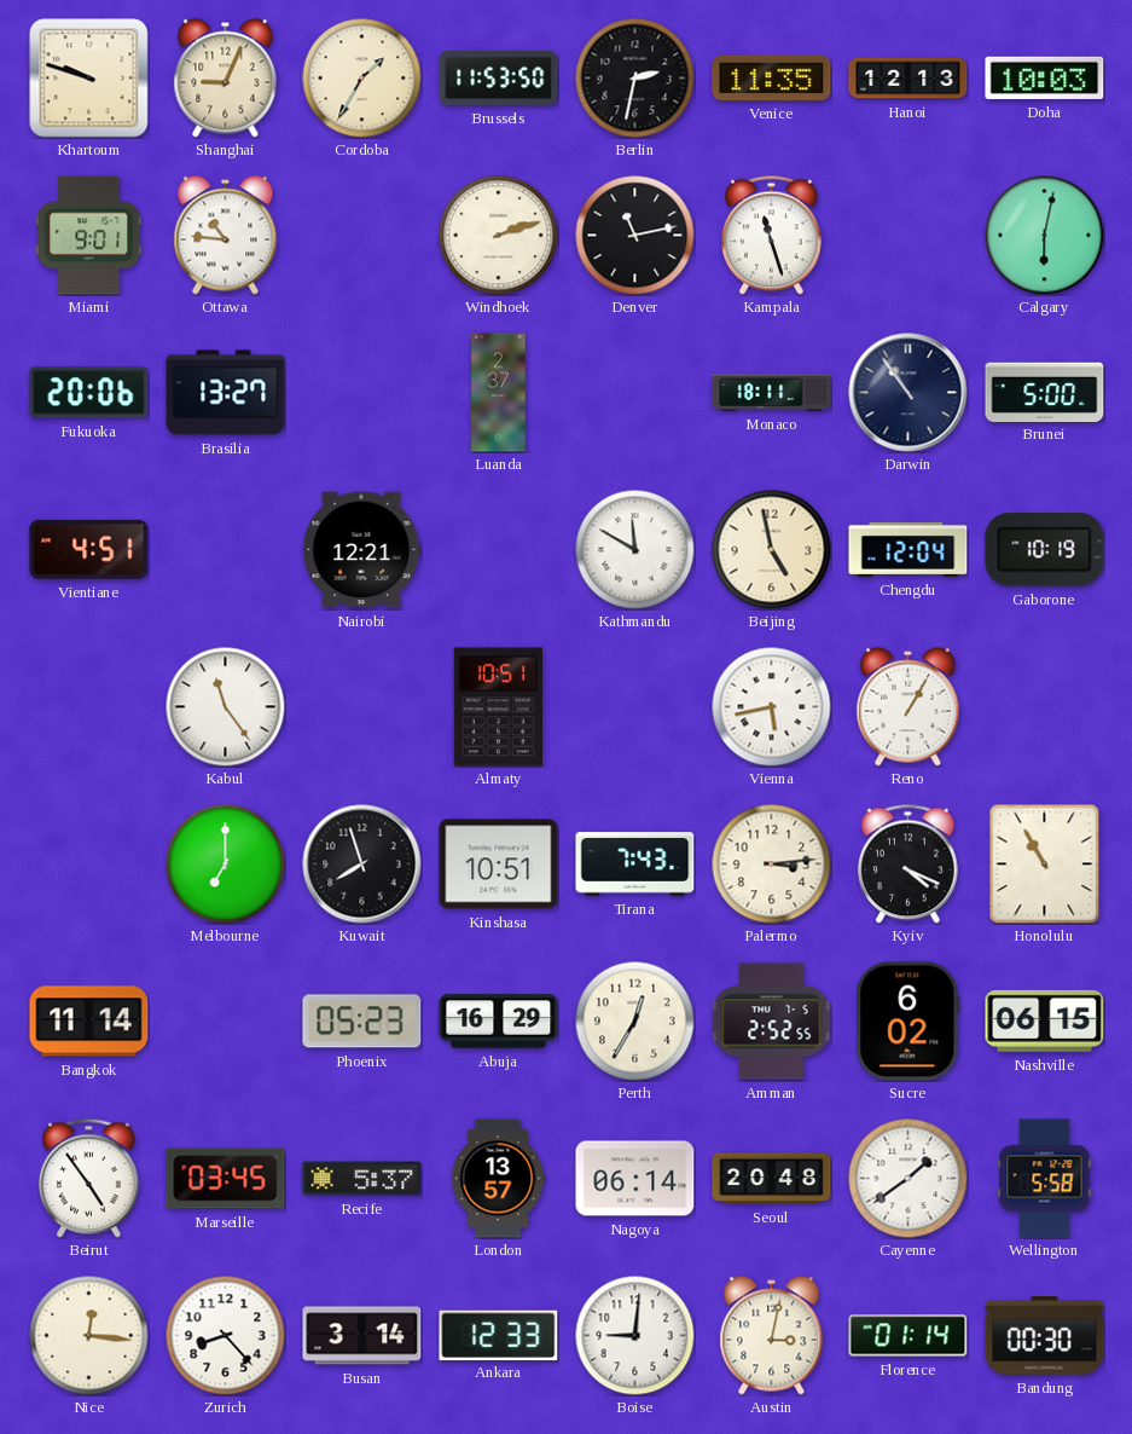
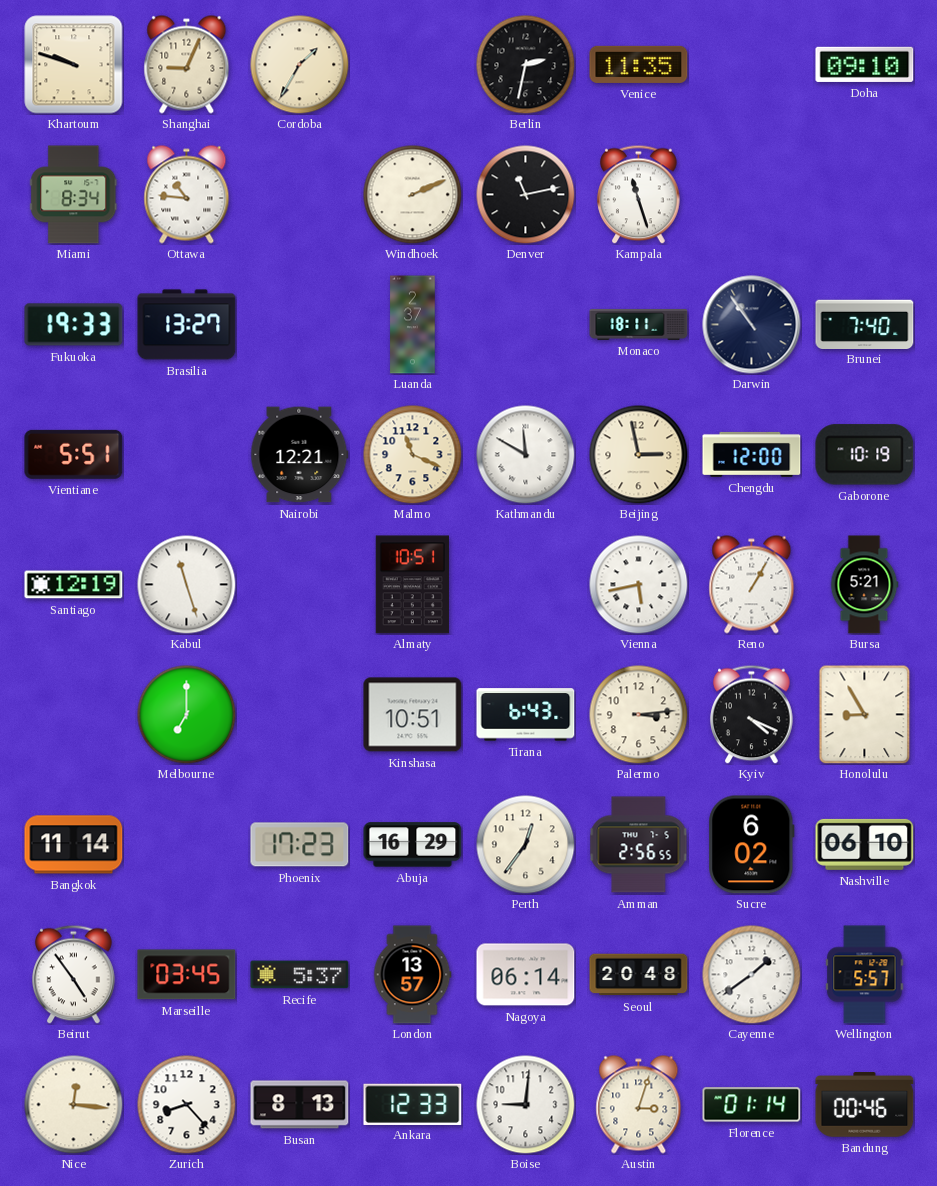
Brussels: 11:53 -> none
Hanoi: 12:13 -> none
Doha: 10:03 -> 09:10
Miami: 9:01 -> 8:34
Windhoek: 2:12 -> 2:11
Calgary: 6:02 -> none
Fukuoka: 20:06 -> 19:33
Brunei: 5:00 -> 7:40
Vientiane: 4:51 -> 5:51
Malmo: none -> 11:19
Beijing: 4:58 -> 2:58
Chengdu: 12:04 -> 12:00
Santiago: none -> 12:19
Kabul: 11:24 -> 11:27
Bursa: none -> 5:21
Kuwait: 7:57 -> none
Tirana: 7:43 -> 6:43
Honolulu: 10:55 -> 8:55
Phoenix: 05:23 -> 17:23
Perth: 12:35 -> 12:36
Amman: 2:52 -> 2:56
Nashville: 06:15 -> 06:10
Wellington: 5:58 -> 5:57
Busan: 3:14 -> 8:13
Austin: 3:02 -> 3:03
Bandung: 00:30 -> 00:46
